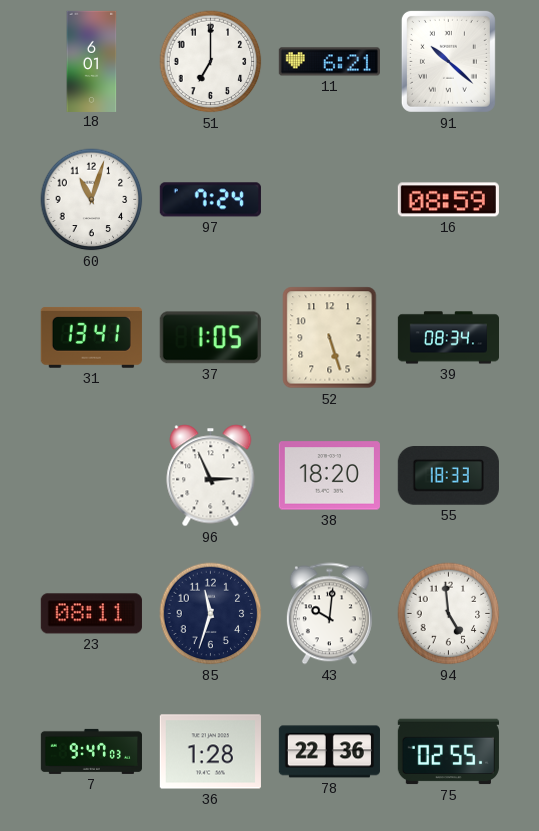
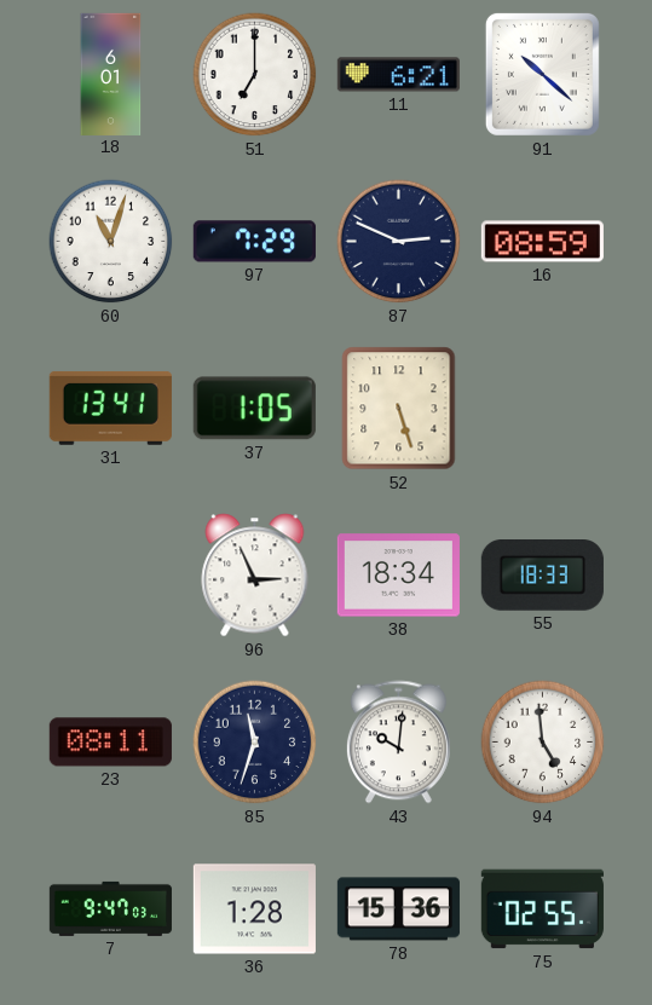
97: 7:24 -> 7:29
87: none -> 2:49
39: 08:34 -> none
38: 18:20 -> 18:34
78: 22:36 -> 15:36
